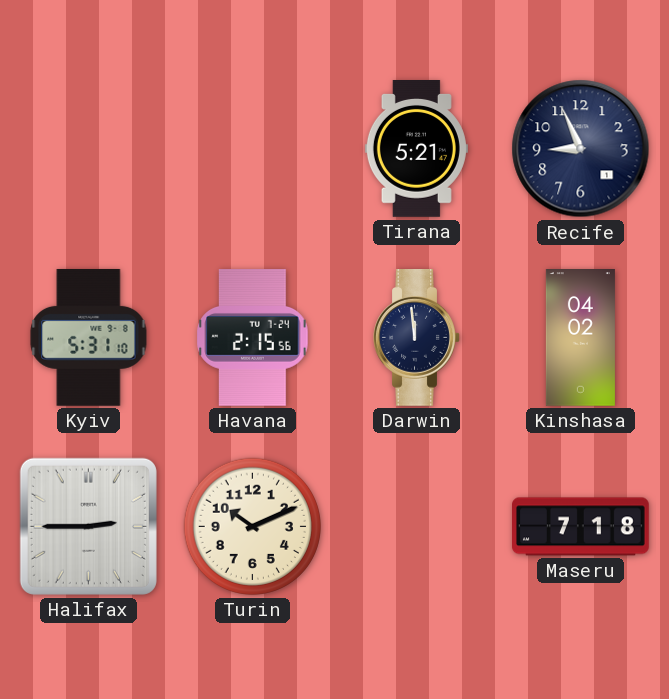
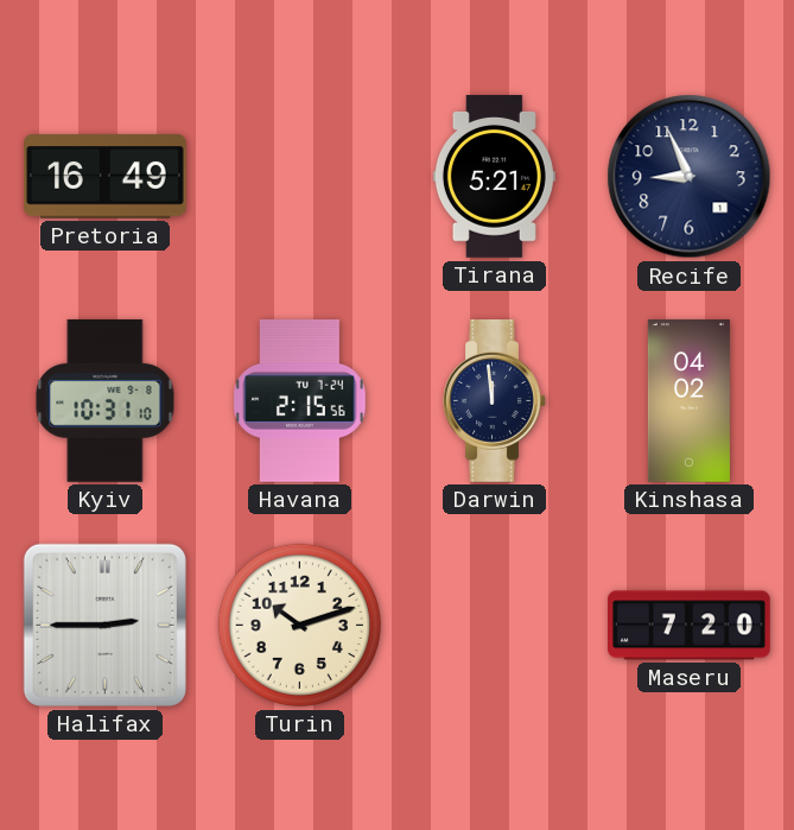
Pretoria: none -> 16:49
Kyiv: 5:31 -> 10:31
Turin: 10:11 -> 10:12
Maseru: 7:18 -> 7:20
